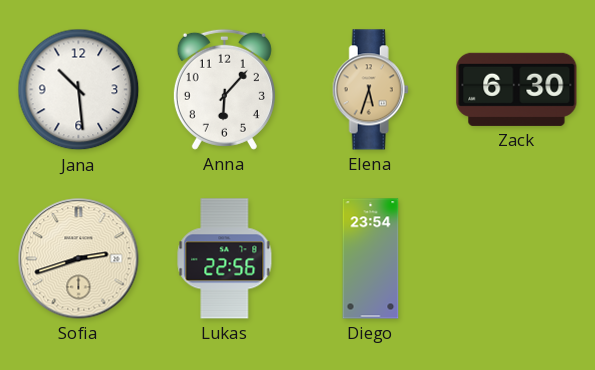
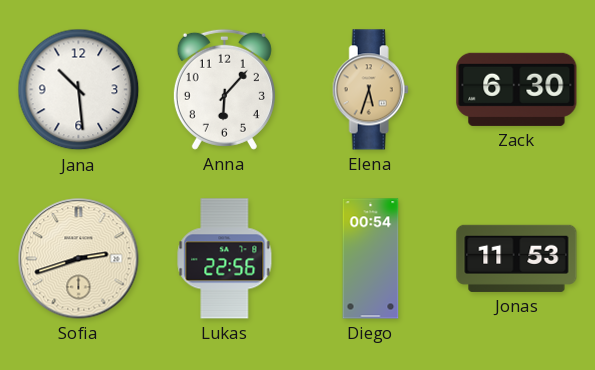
Diego: 23:54 -> 00:54
Jonas: none -> 11:53
